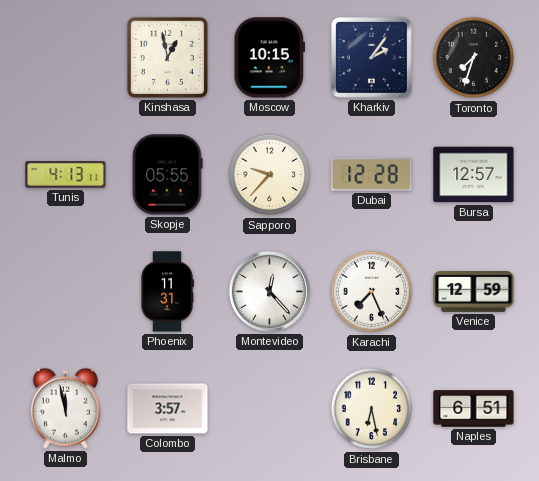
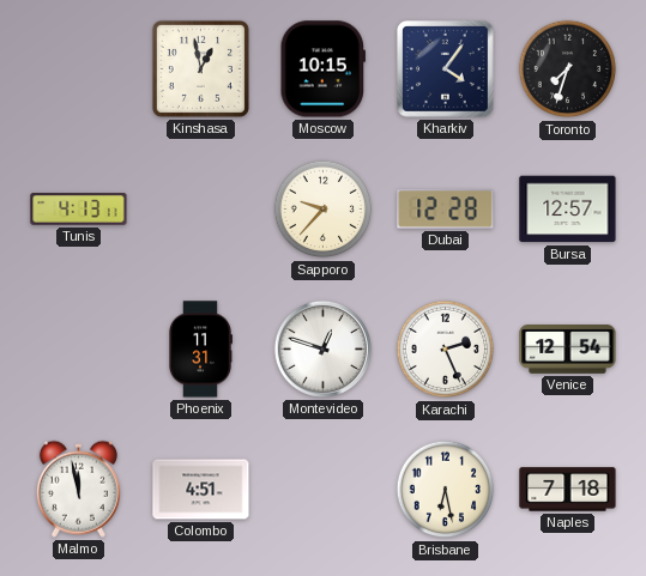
Kharkiv: 2:06 -> 4:06
Skopje: 05:55 -> none
Montevideo: 12:23 -> 12:48
Karachi: 7:26 -> 2:26
Venice: 12:59 -> 12:54
Colombo: 3:57 -> 4:51
Naples: 6:51 -> 7:18
